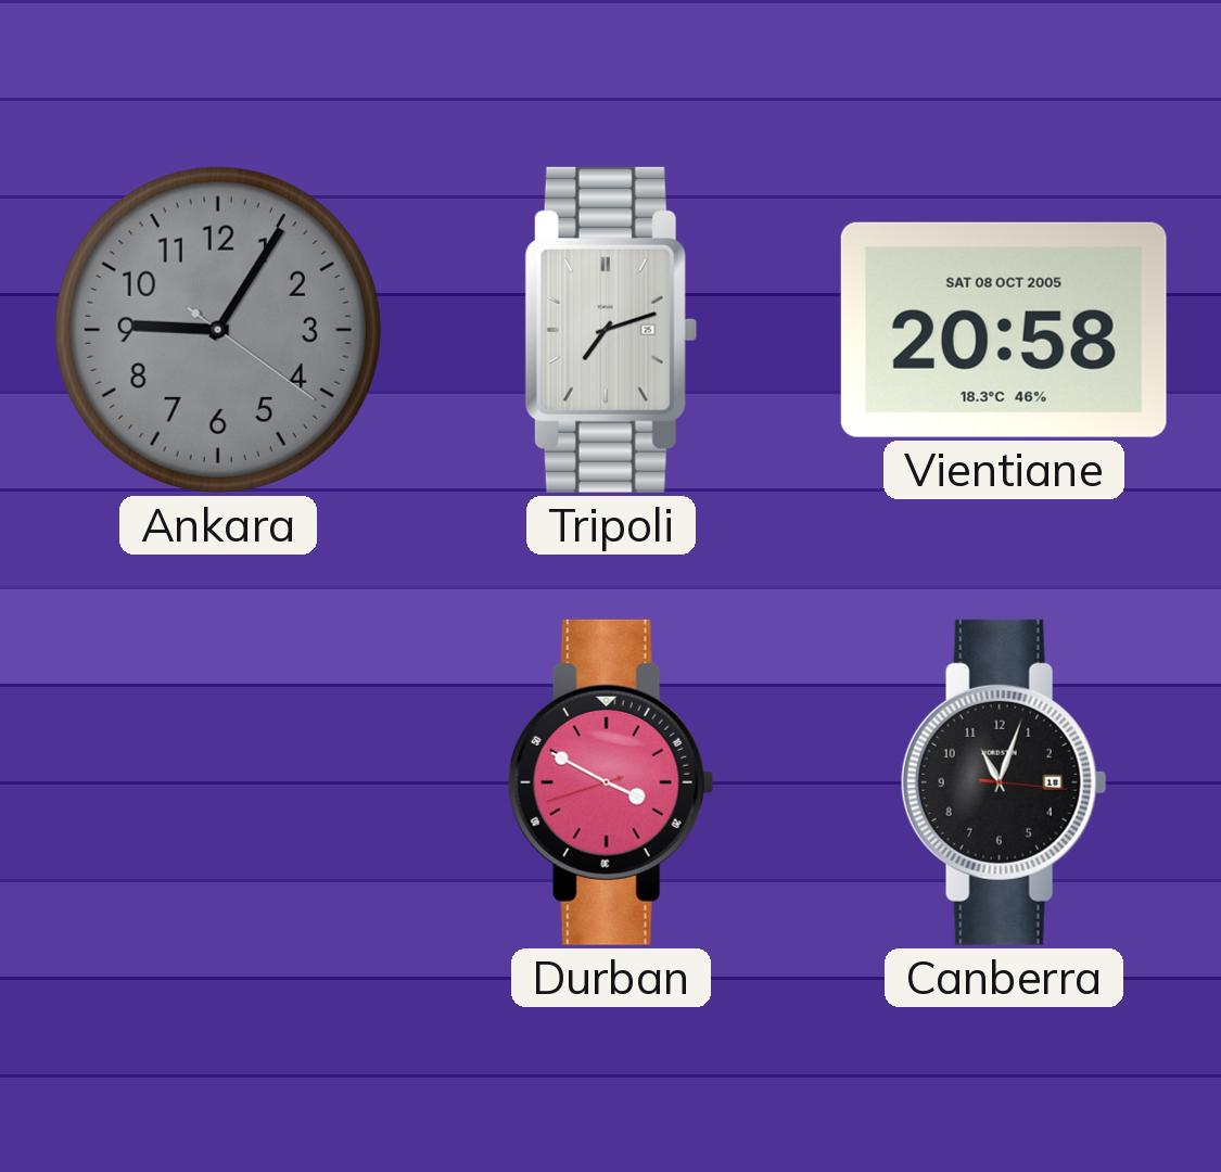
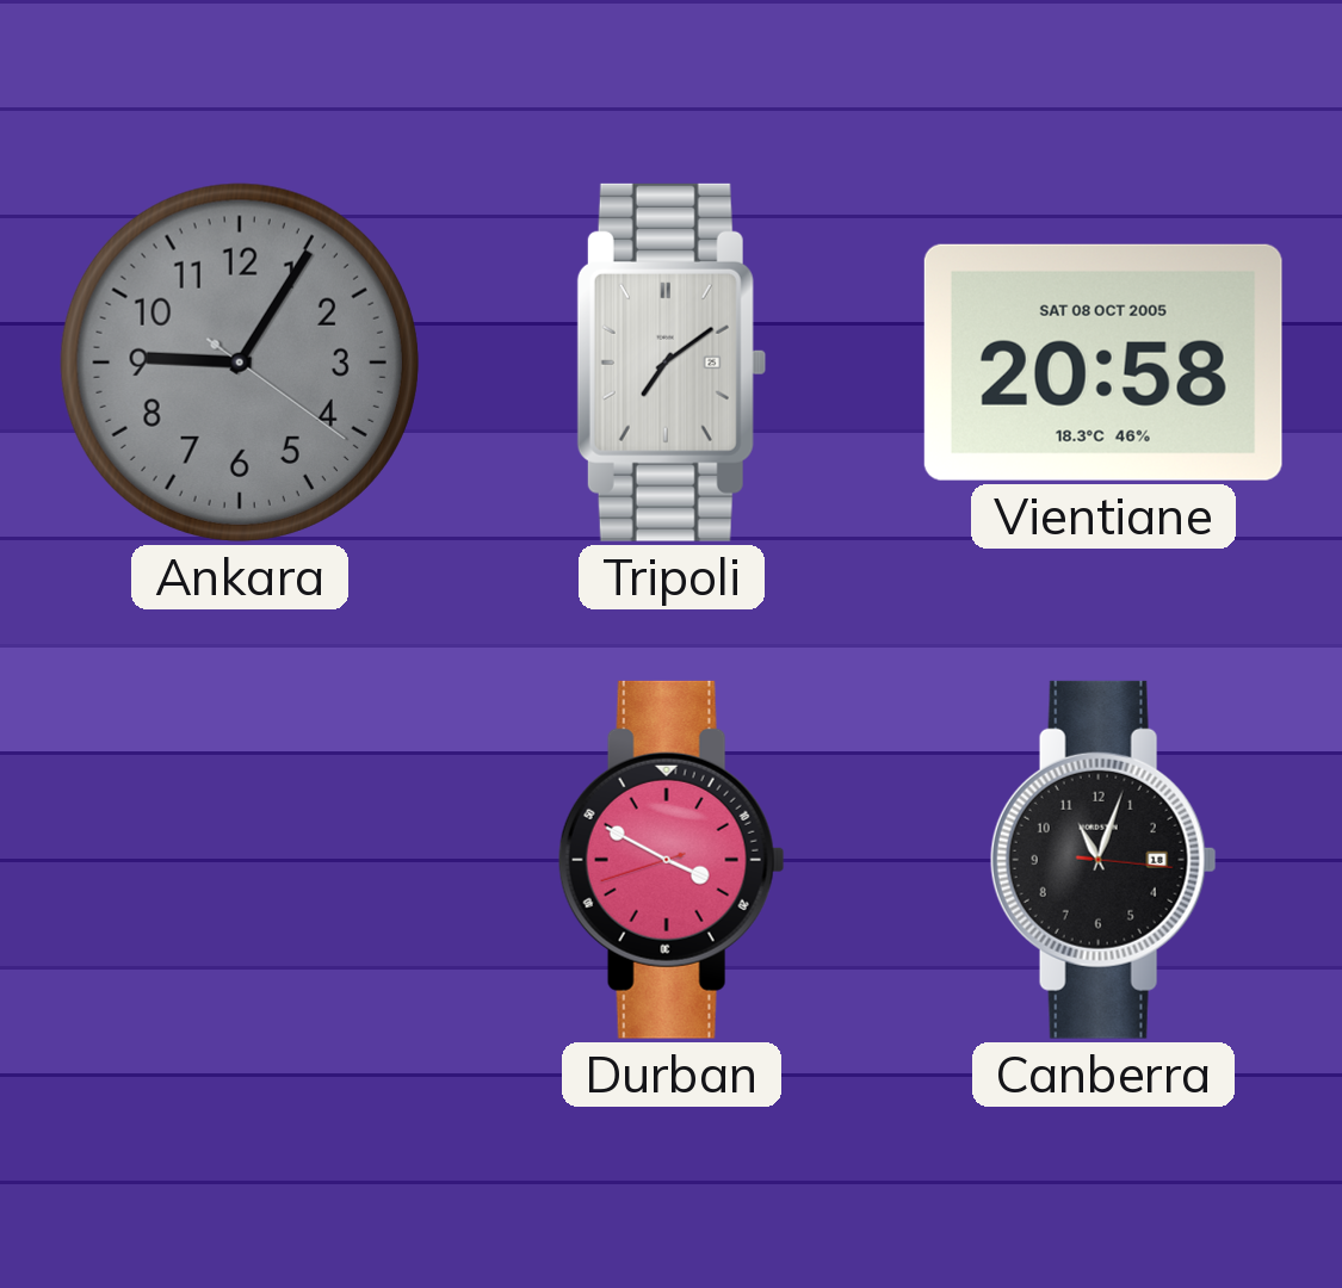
Tripoli: 7:12 -> 7:09
